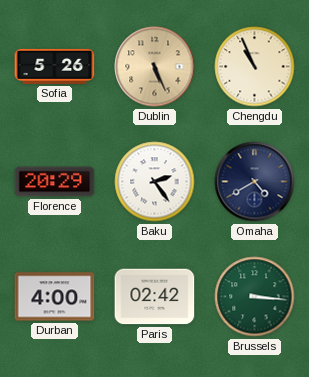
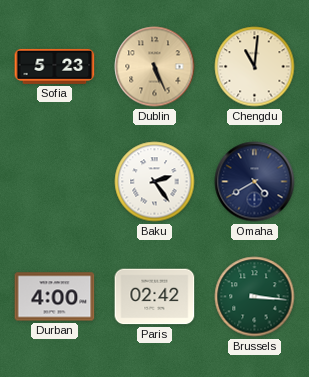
Sofia: 5:26 -> 5:23
Chengdu: 10:56 -> 11:01
Florence: 20:29 -> none
